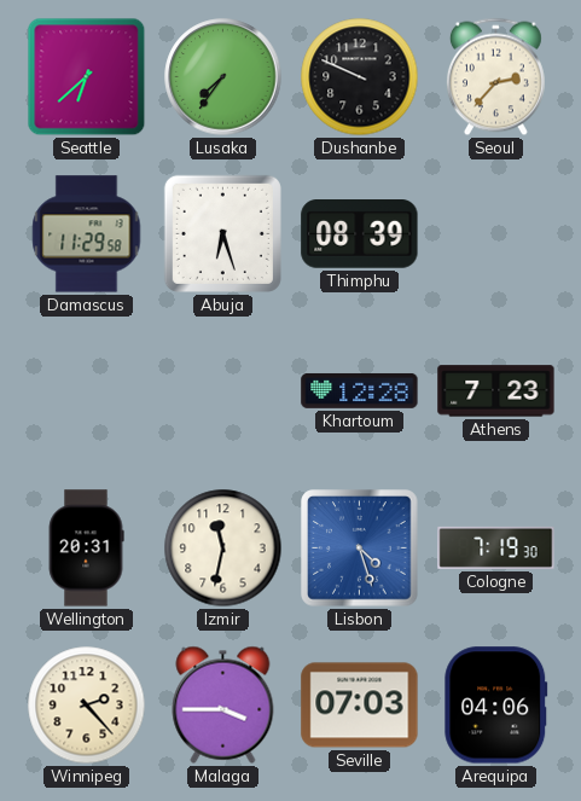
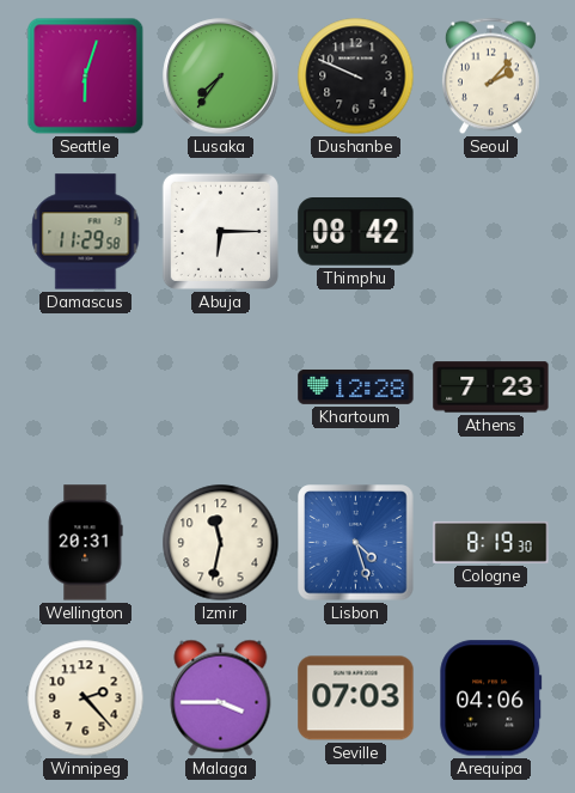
Seattle: 6:38 -> 6:03
Seoul: 2:37 -> 2:07
Abuja: 6:27 -> 6:15
Thimphu: 08:39 -> 08:42
Cologne: 7:19 -> 8:19
